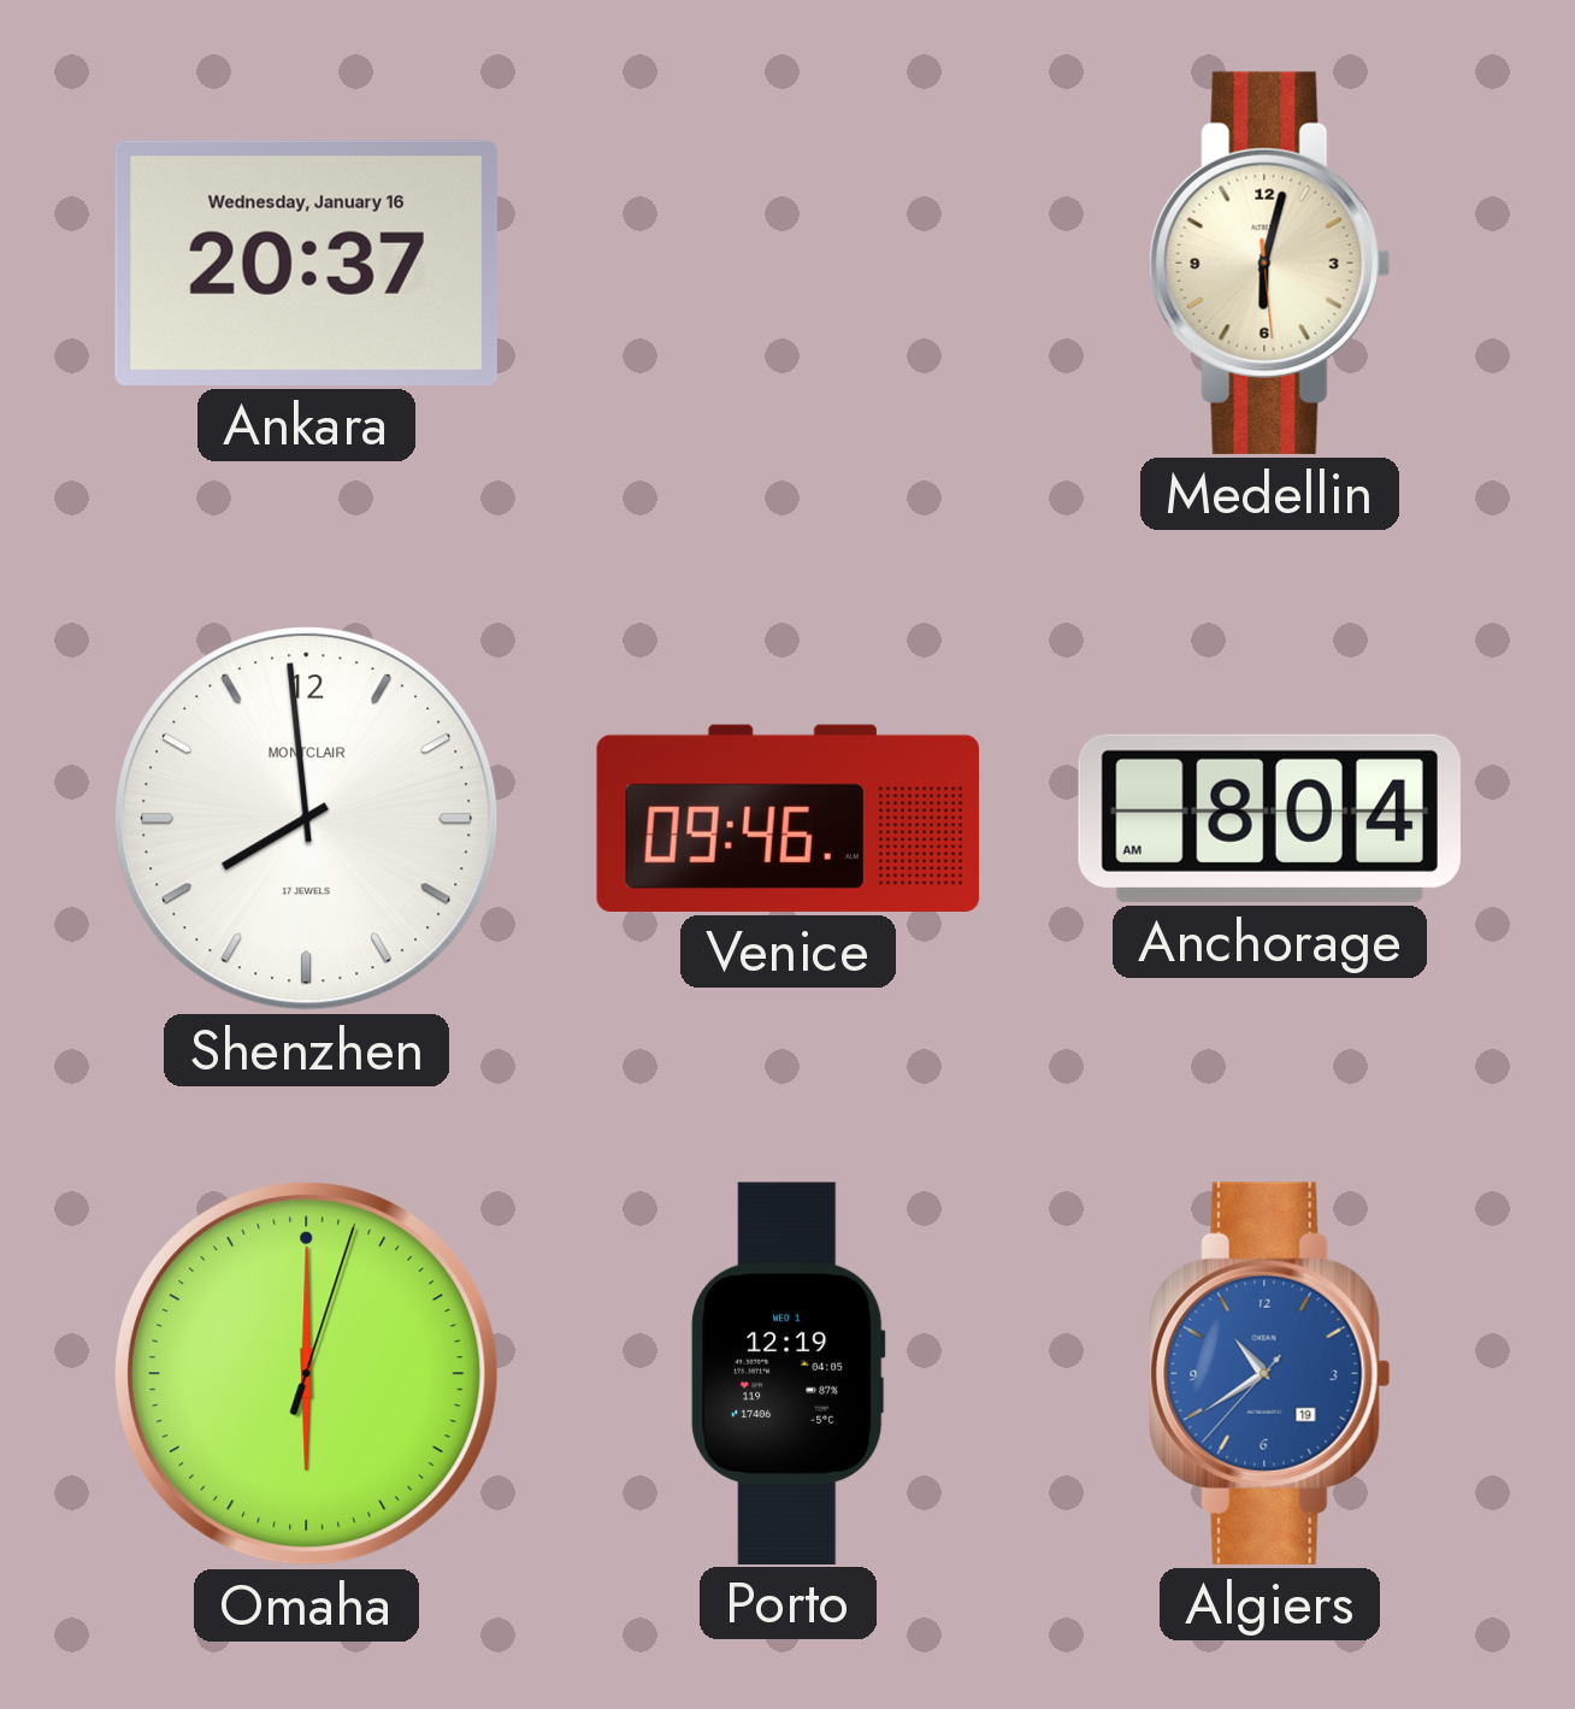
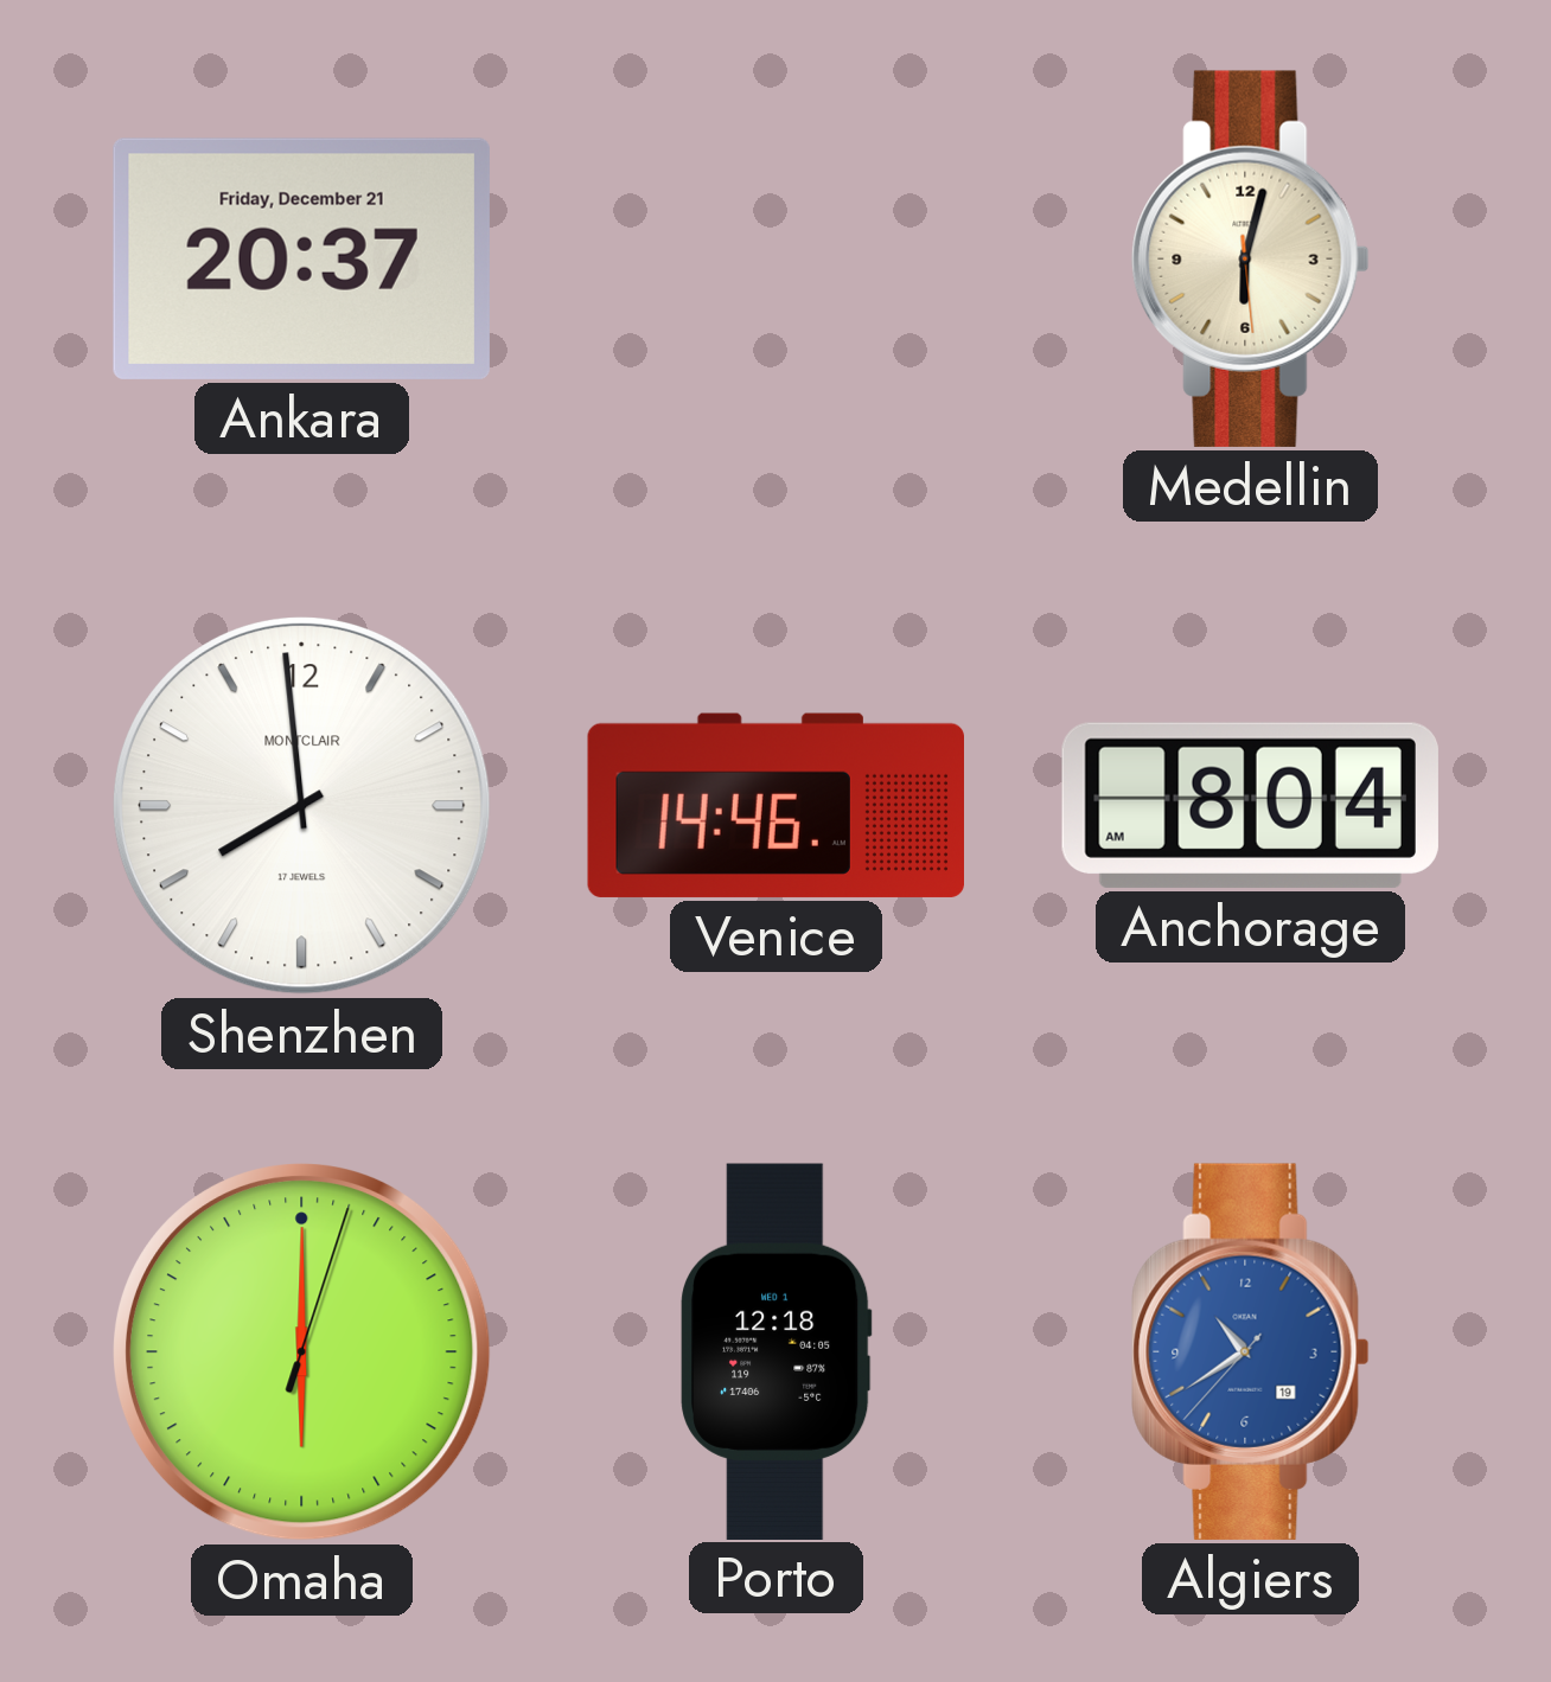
Ankara date: Wednesday, January 16 -> Friday, December 21
Venice: 09:46 -> 14:46
Porto: 12:19 -> 12:18
